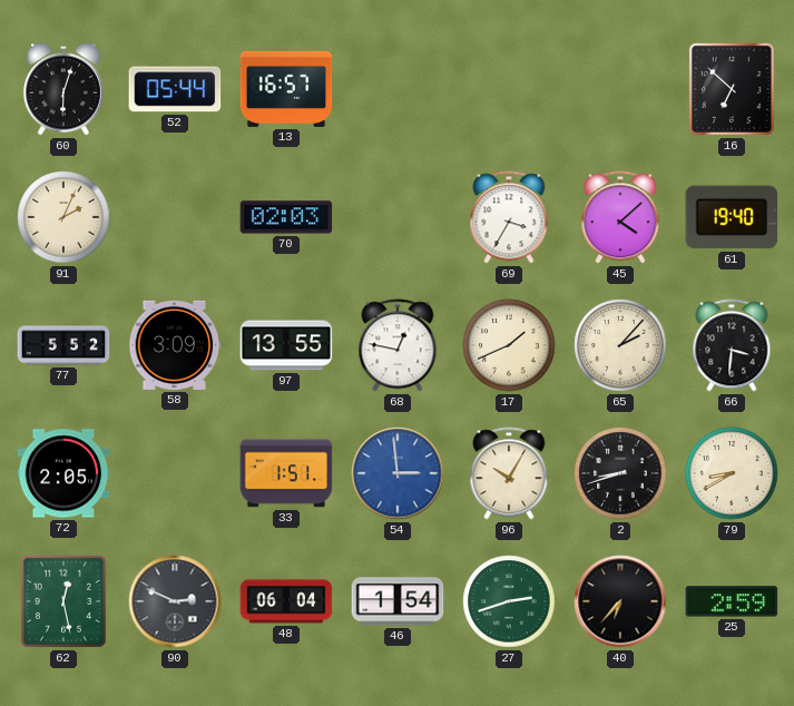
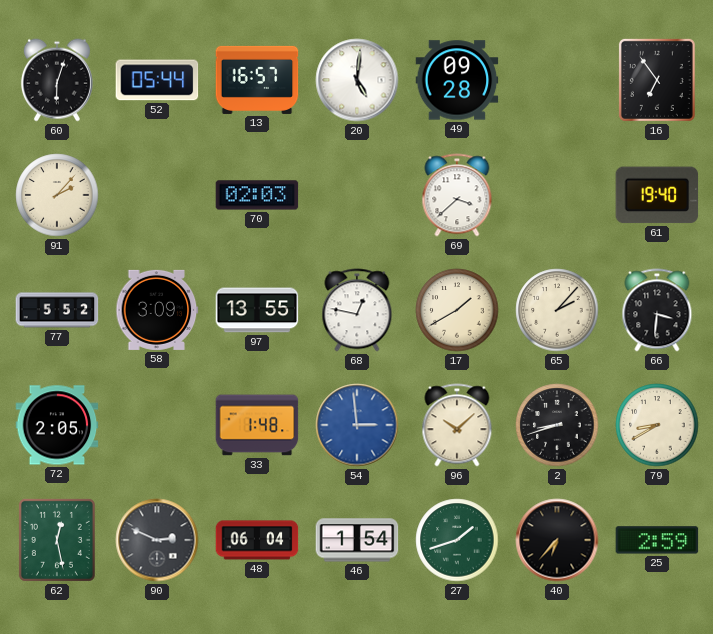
20: none -> 5:01
49: none -> 09:28
16: 6:52 -> 6:54
91: 2:04 -> 2:07
69: 3:35 -> 3:38
45: 4:08 -> none
17: 1:41 -> 1:40
33: 1:51 -> 1:48
96: 10:05 -> 10:08
27: 2:42 -> 1:42
